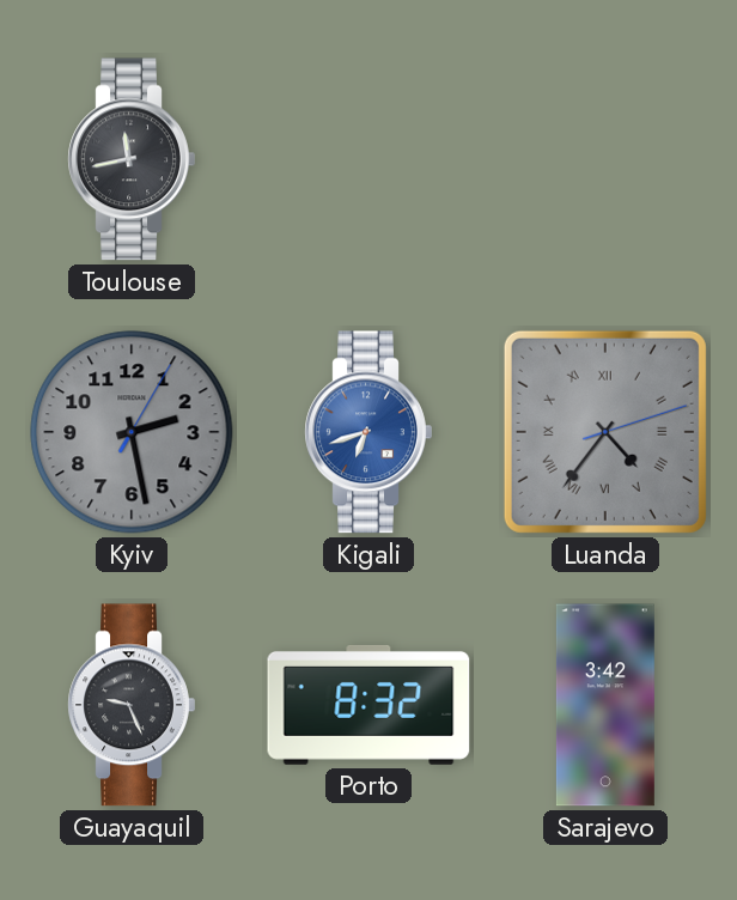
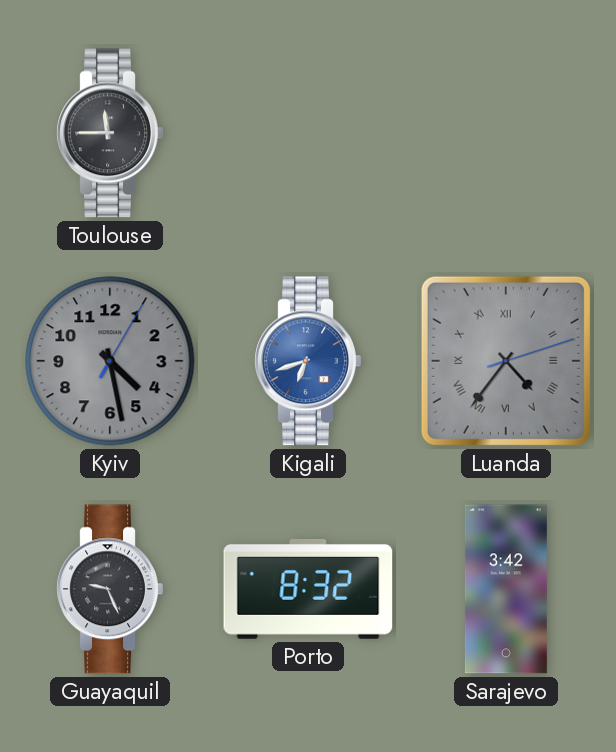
Toulouse: 11:43 -> 11:45
Kyiv: 2:28 -> 4:28
